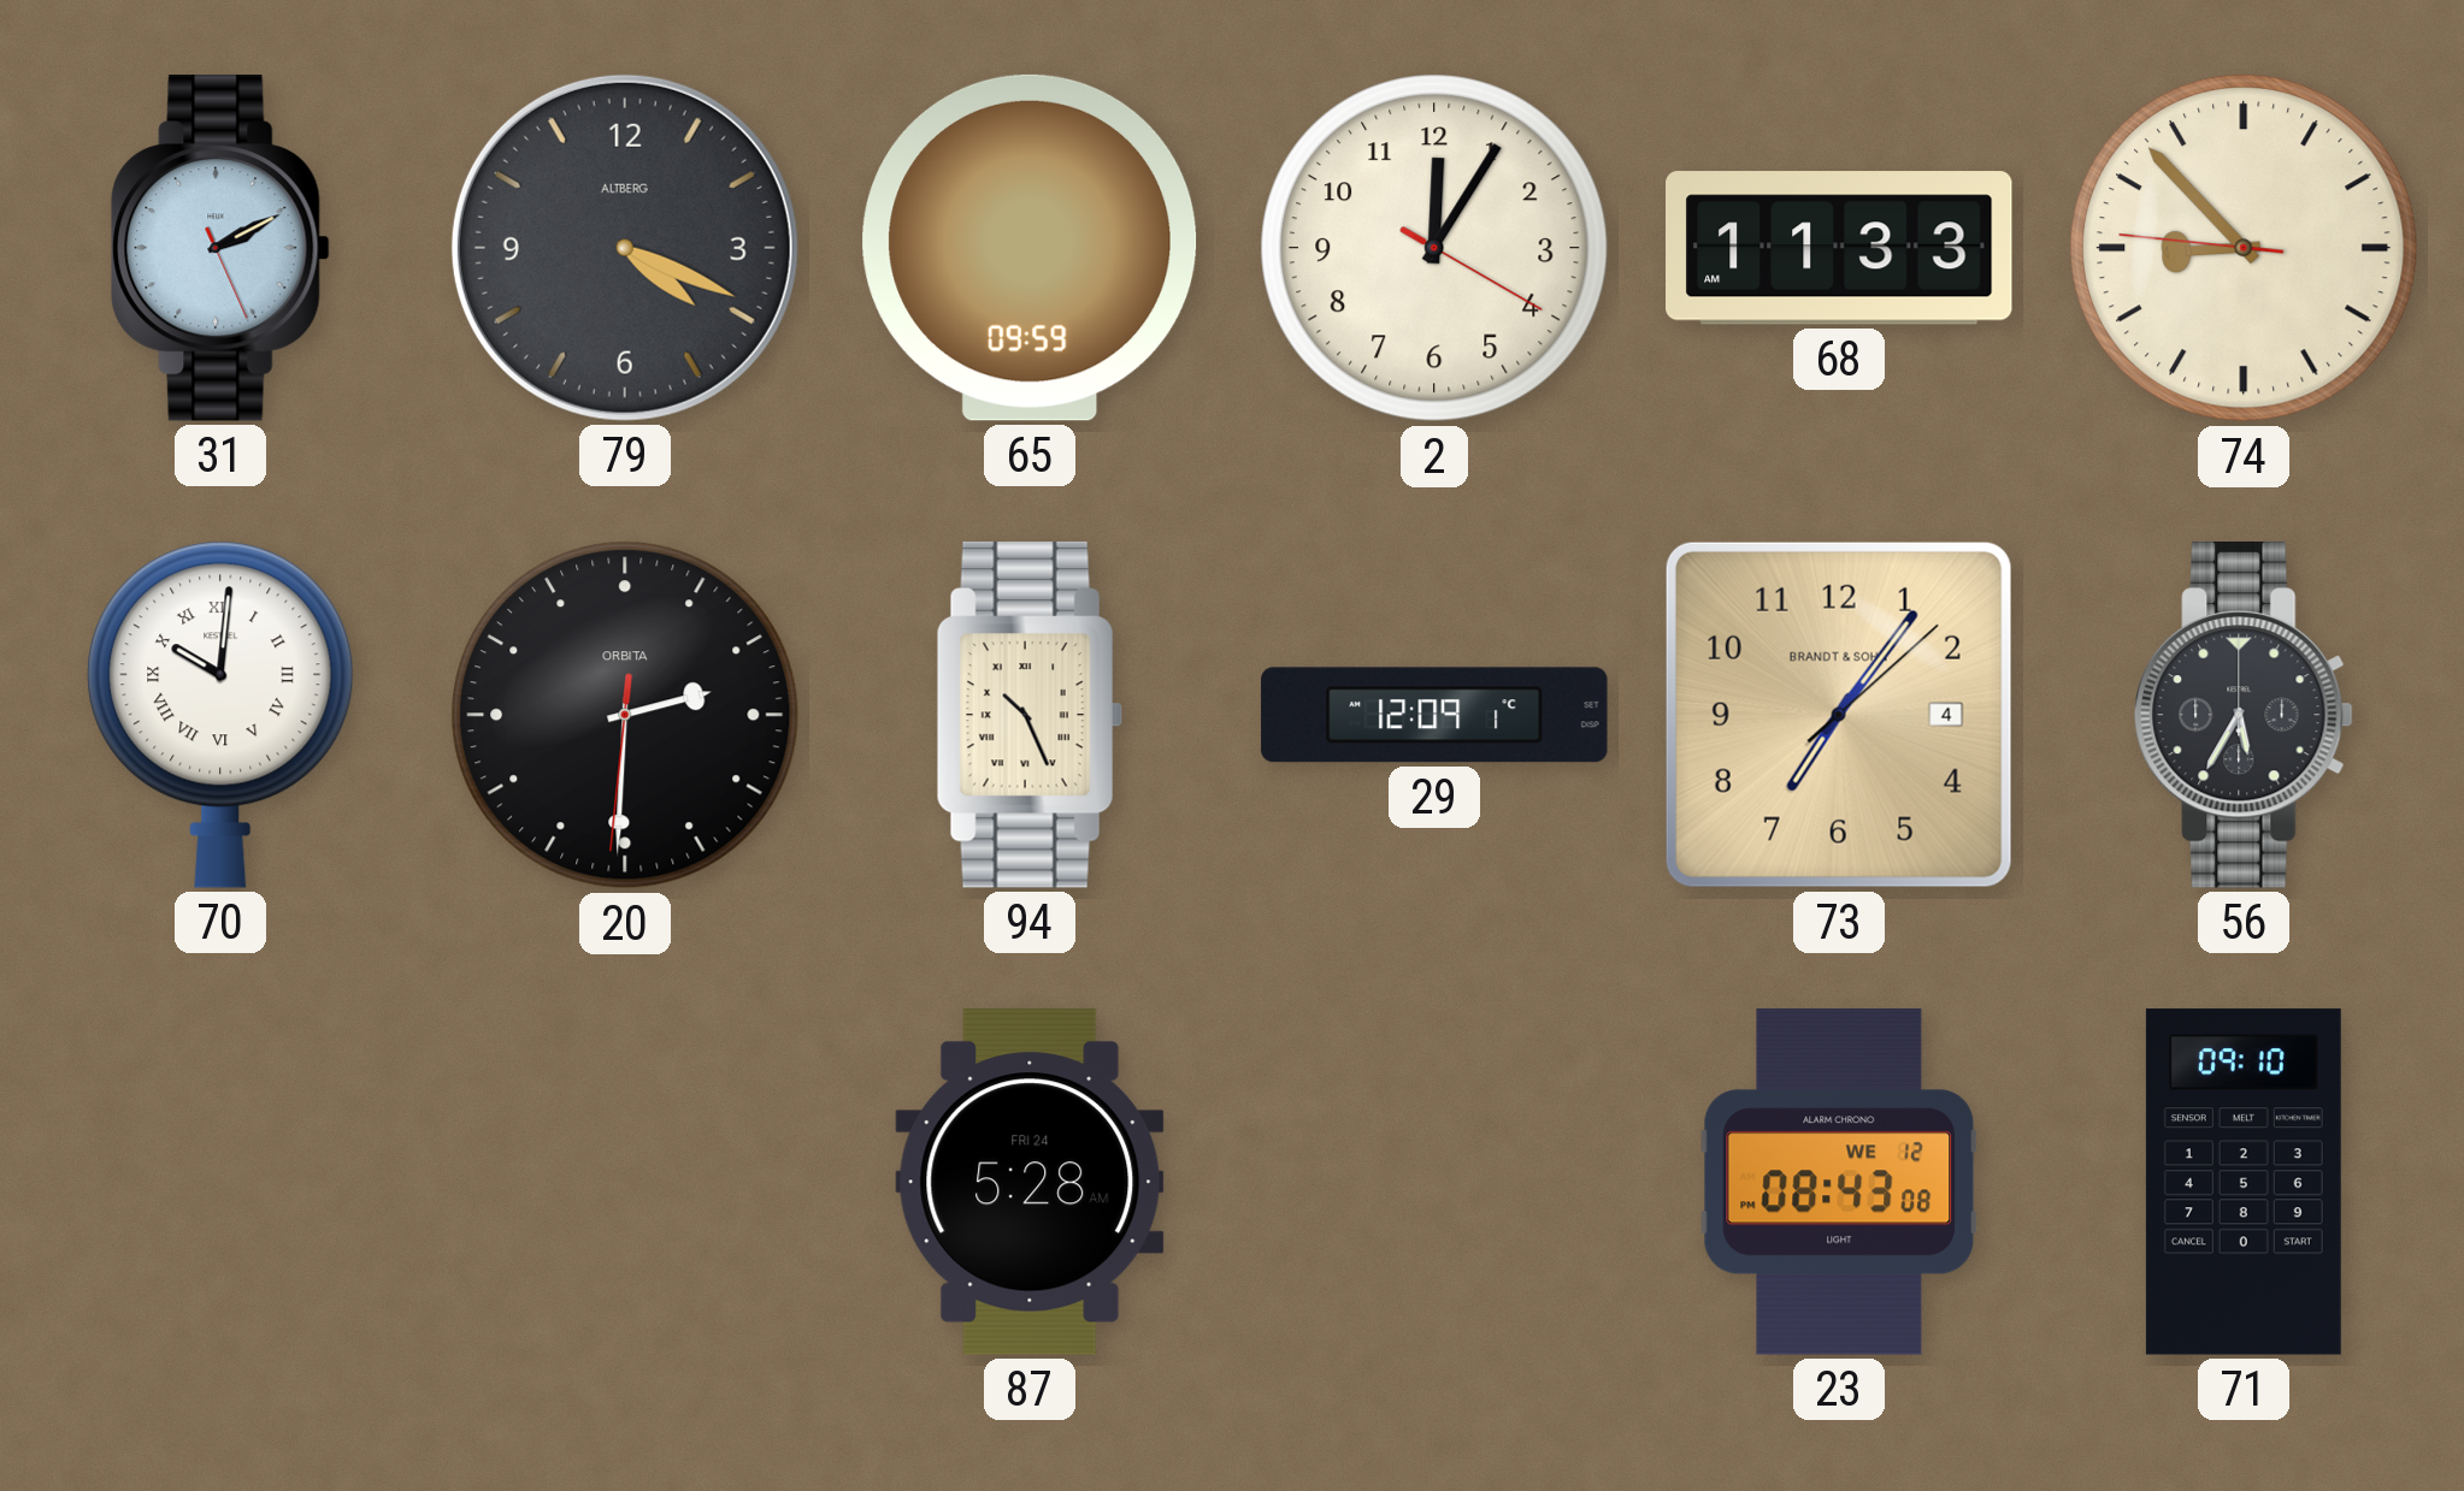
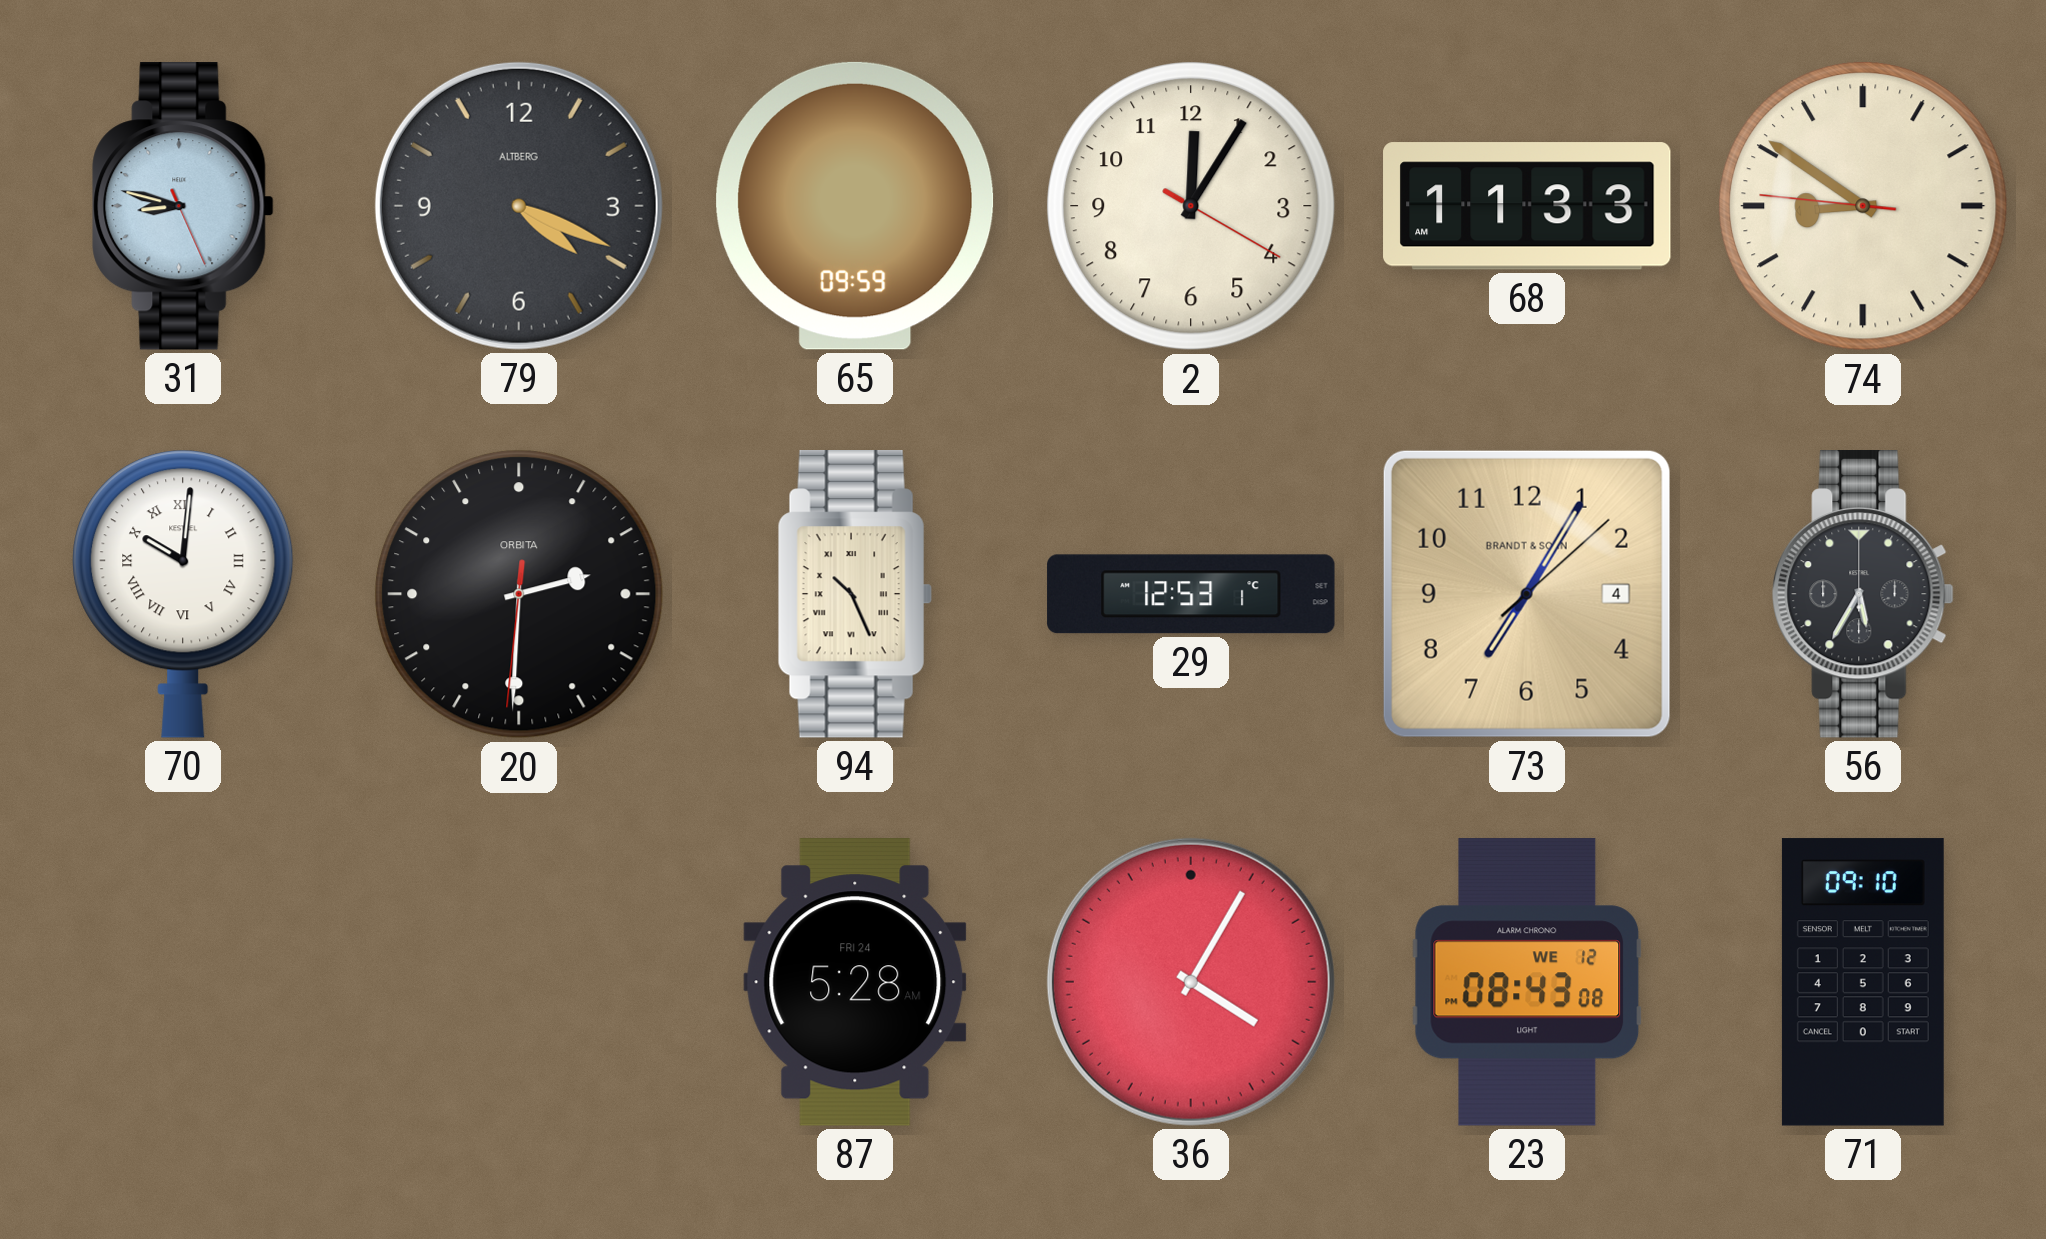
31: 2:10 -> 8:47
74: 8:52 -> 8:50
29: 12:09 -> 12:53
73: 7:06 -> 7:05
36: none -> 4:05
